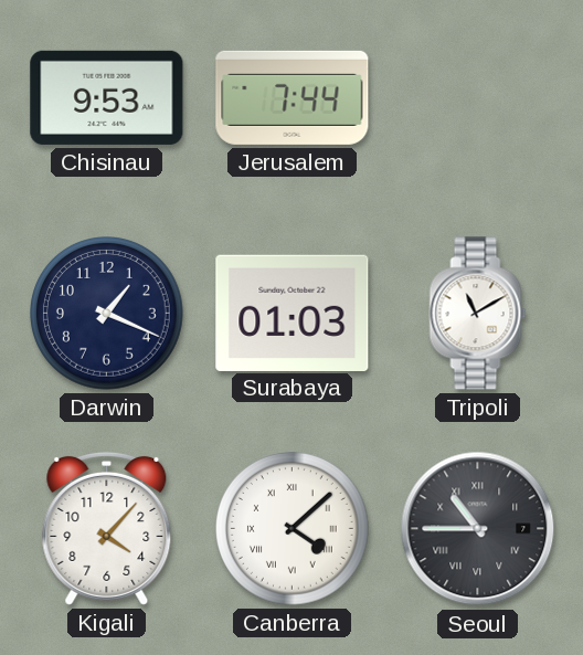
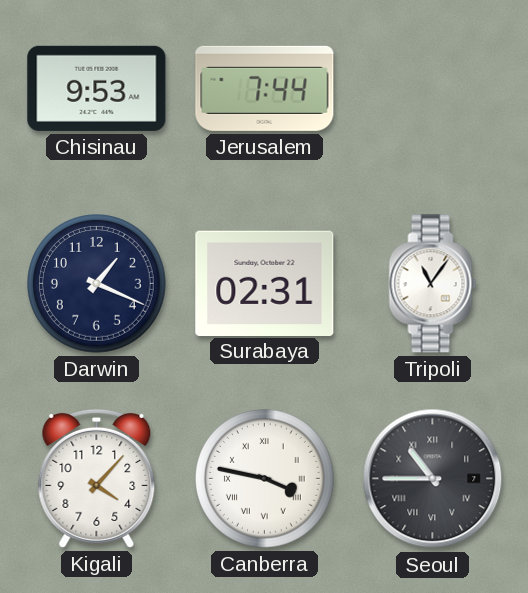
Surabaya: 01:03 -> 02:31
Tripoli: 11:10 -> 11:06
Canberra: 4:08 -> 3:47
